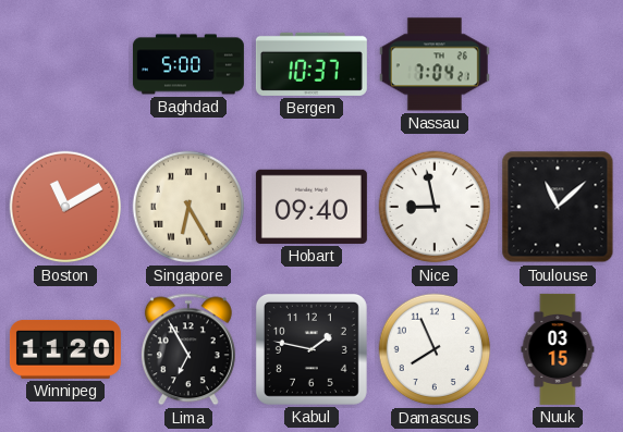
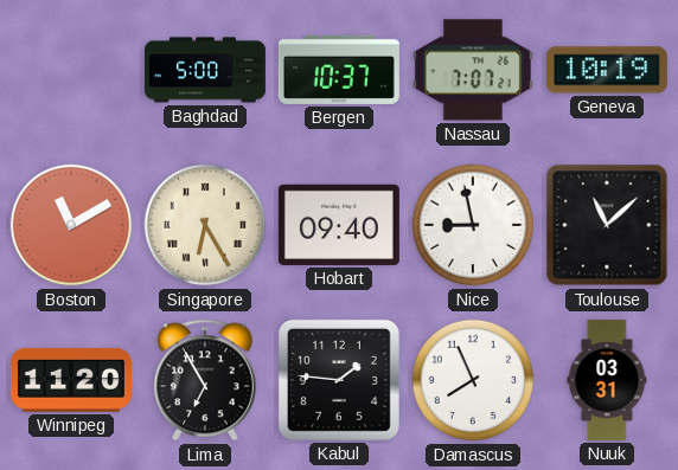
Nassau: 7:04 -> 7:07
Geneva: none -> 10:19
Kabul: 1:47 -> 1:46
Nuuk: 03:15 -> 03:31
